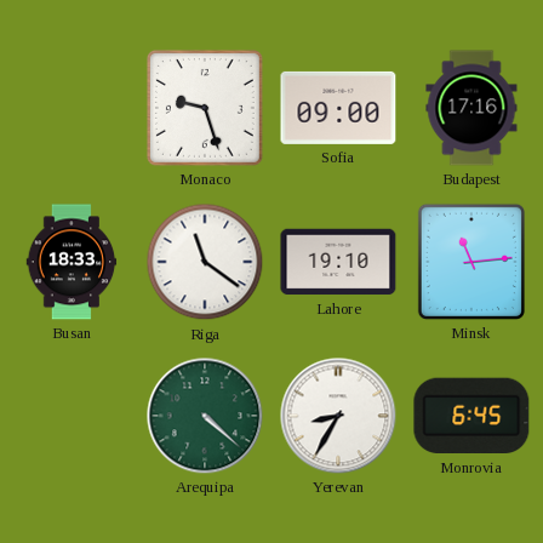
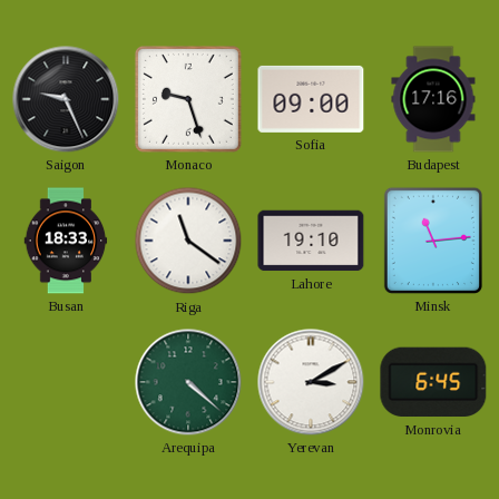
Saigon: none -> 9:26
Yerevan: 8:35 -> 3:10
